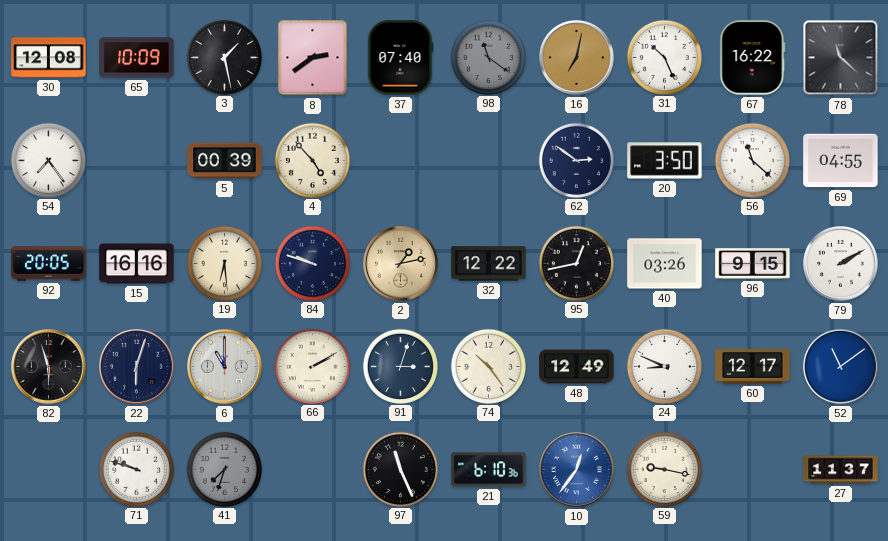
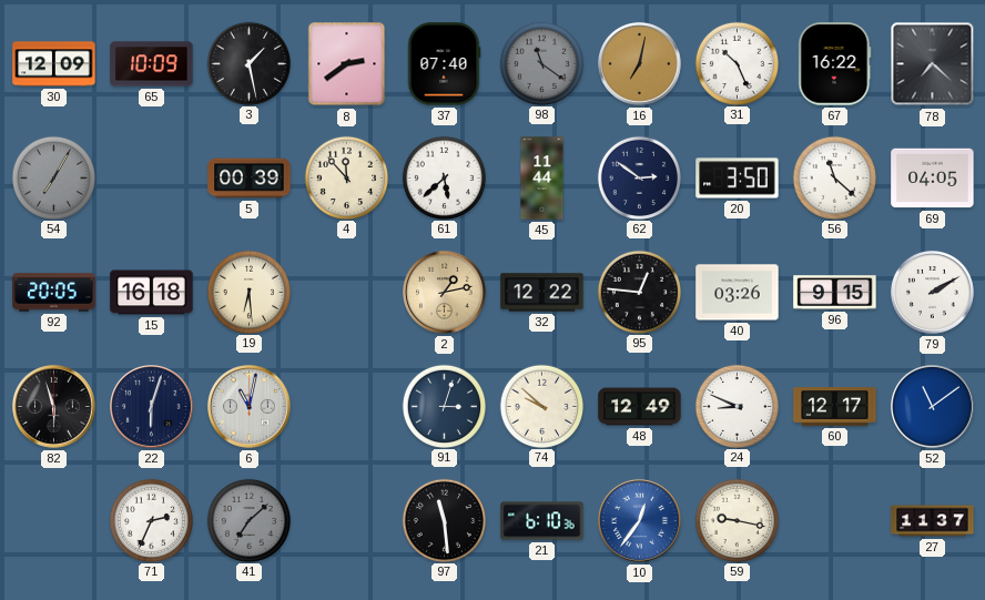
30: 12:08 -> 12:09
78: 11:22 -> 7:22
54: 7:24 -> 7:05
54 dial: white -> grey
4: 4:53 -> 11:53
61: none -> 5:38
45: none -> 11:44
69: 04:55 -> 04:05
15: 16:16 -> 16:18
84: 9:48 -> none
95: 12:43 -> 12:46
6: 11:00 -> 11:02
66: 2:10 -> none
74: 10:24 -> 9:52
71: 9:48 -> 2:34
41: 7:33 -> 7:08
97: 11:26 -> 11:29
